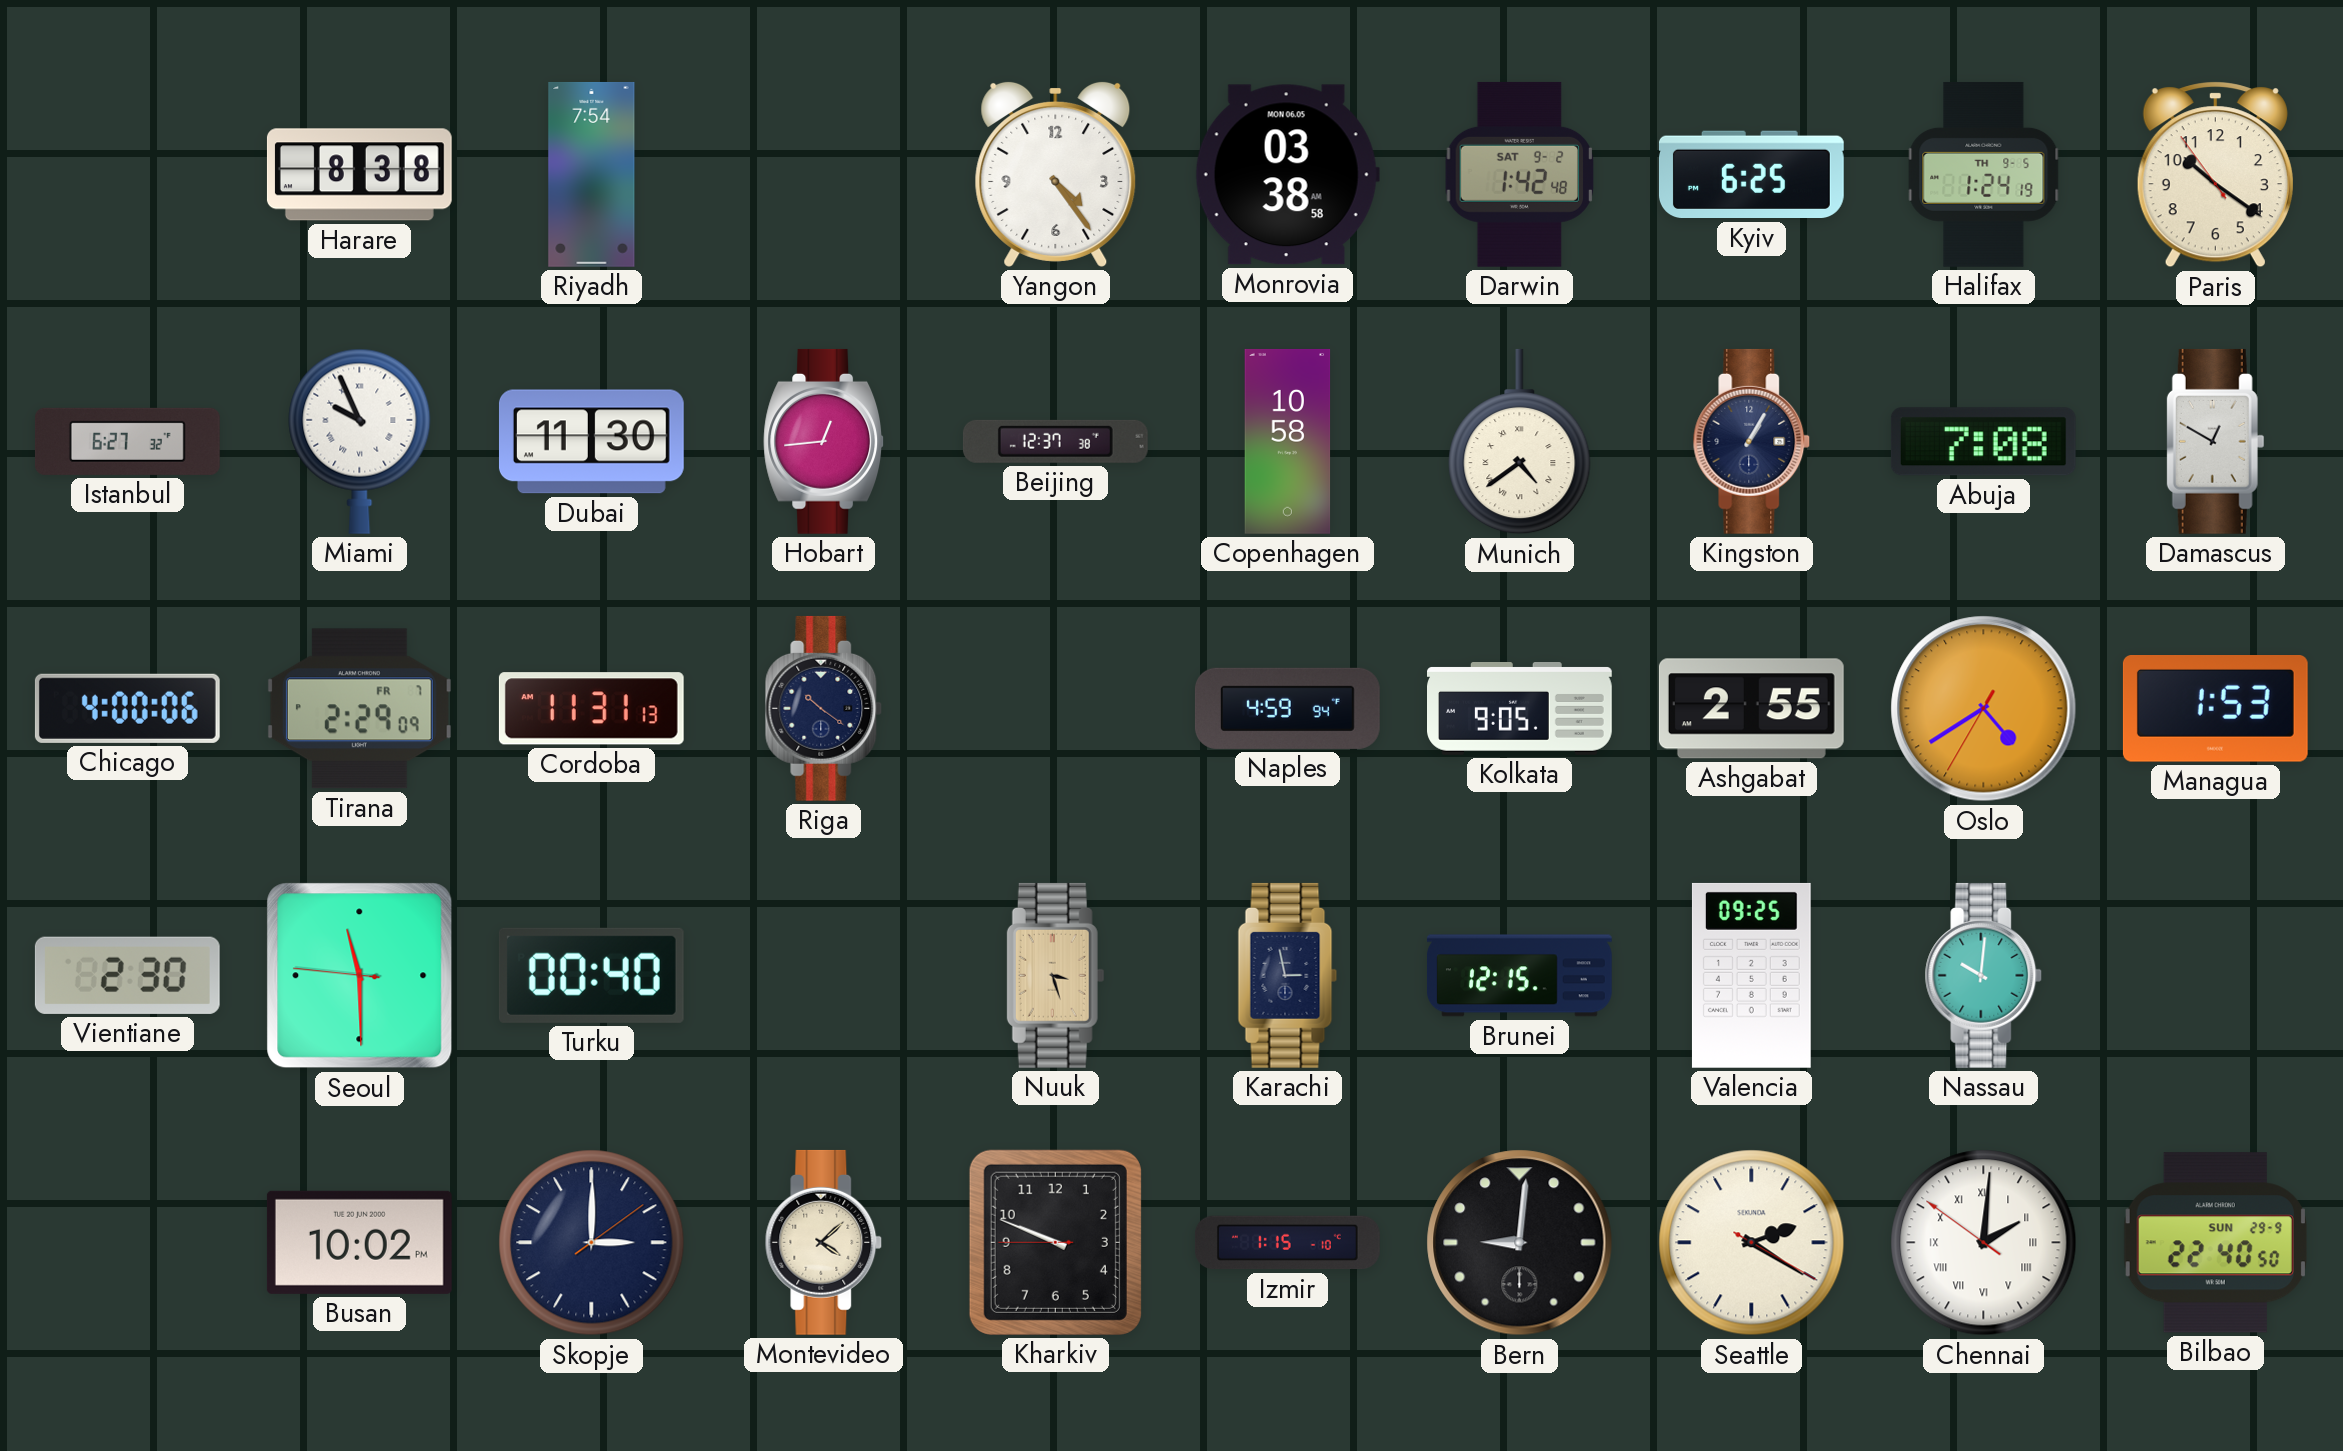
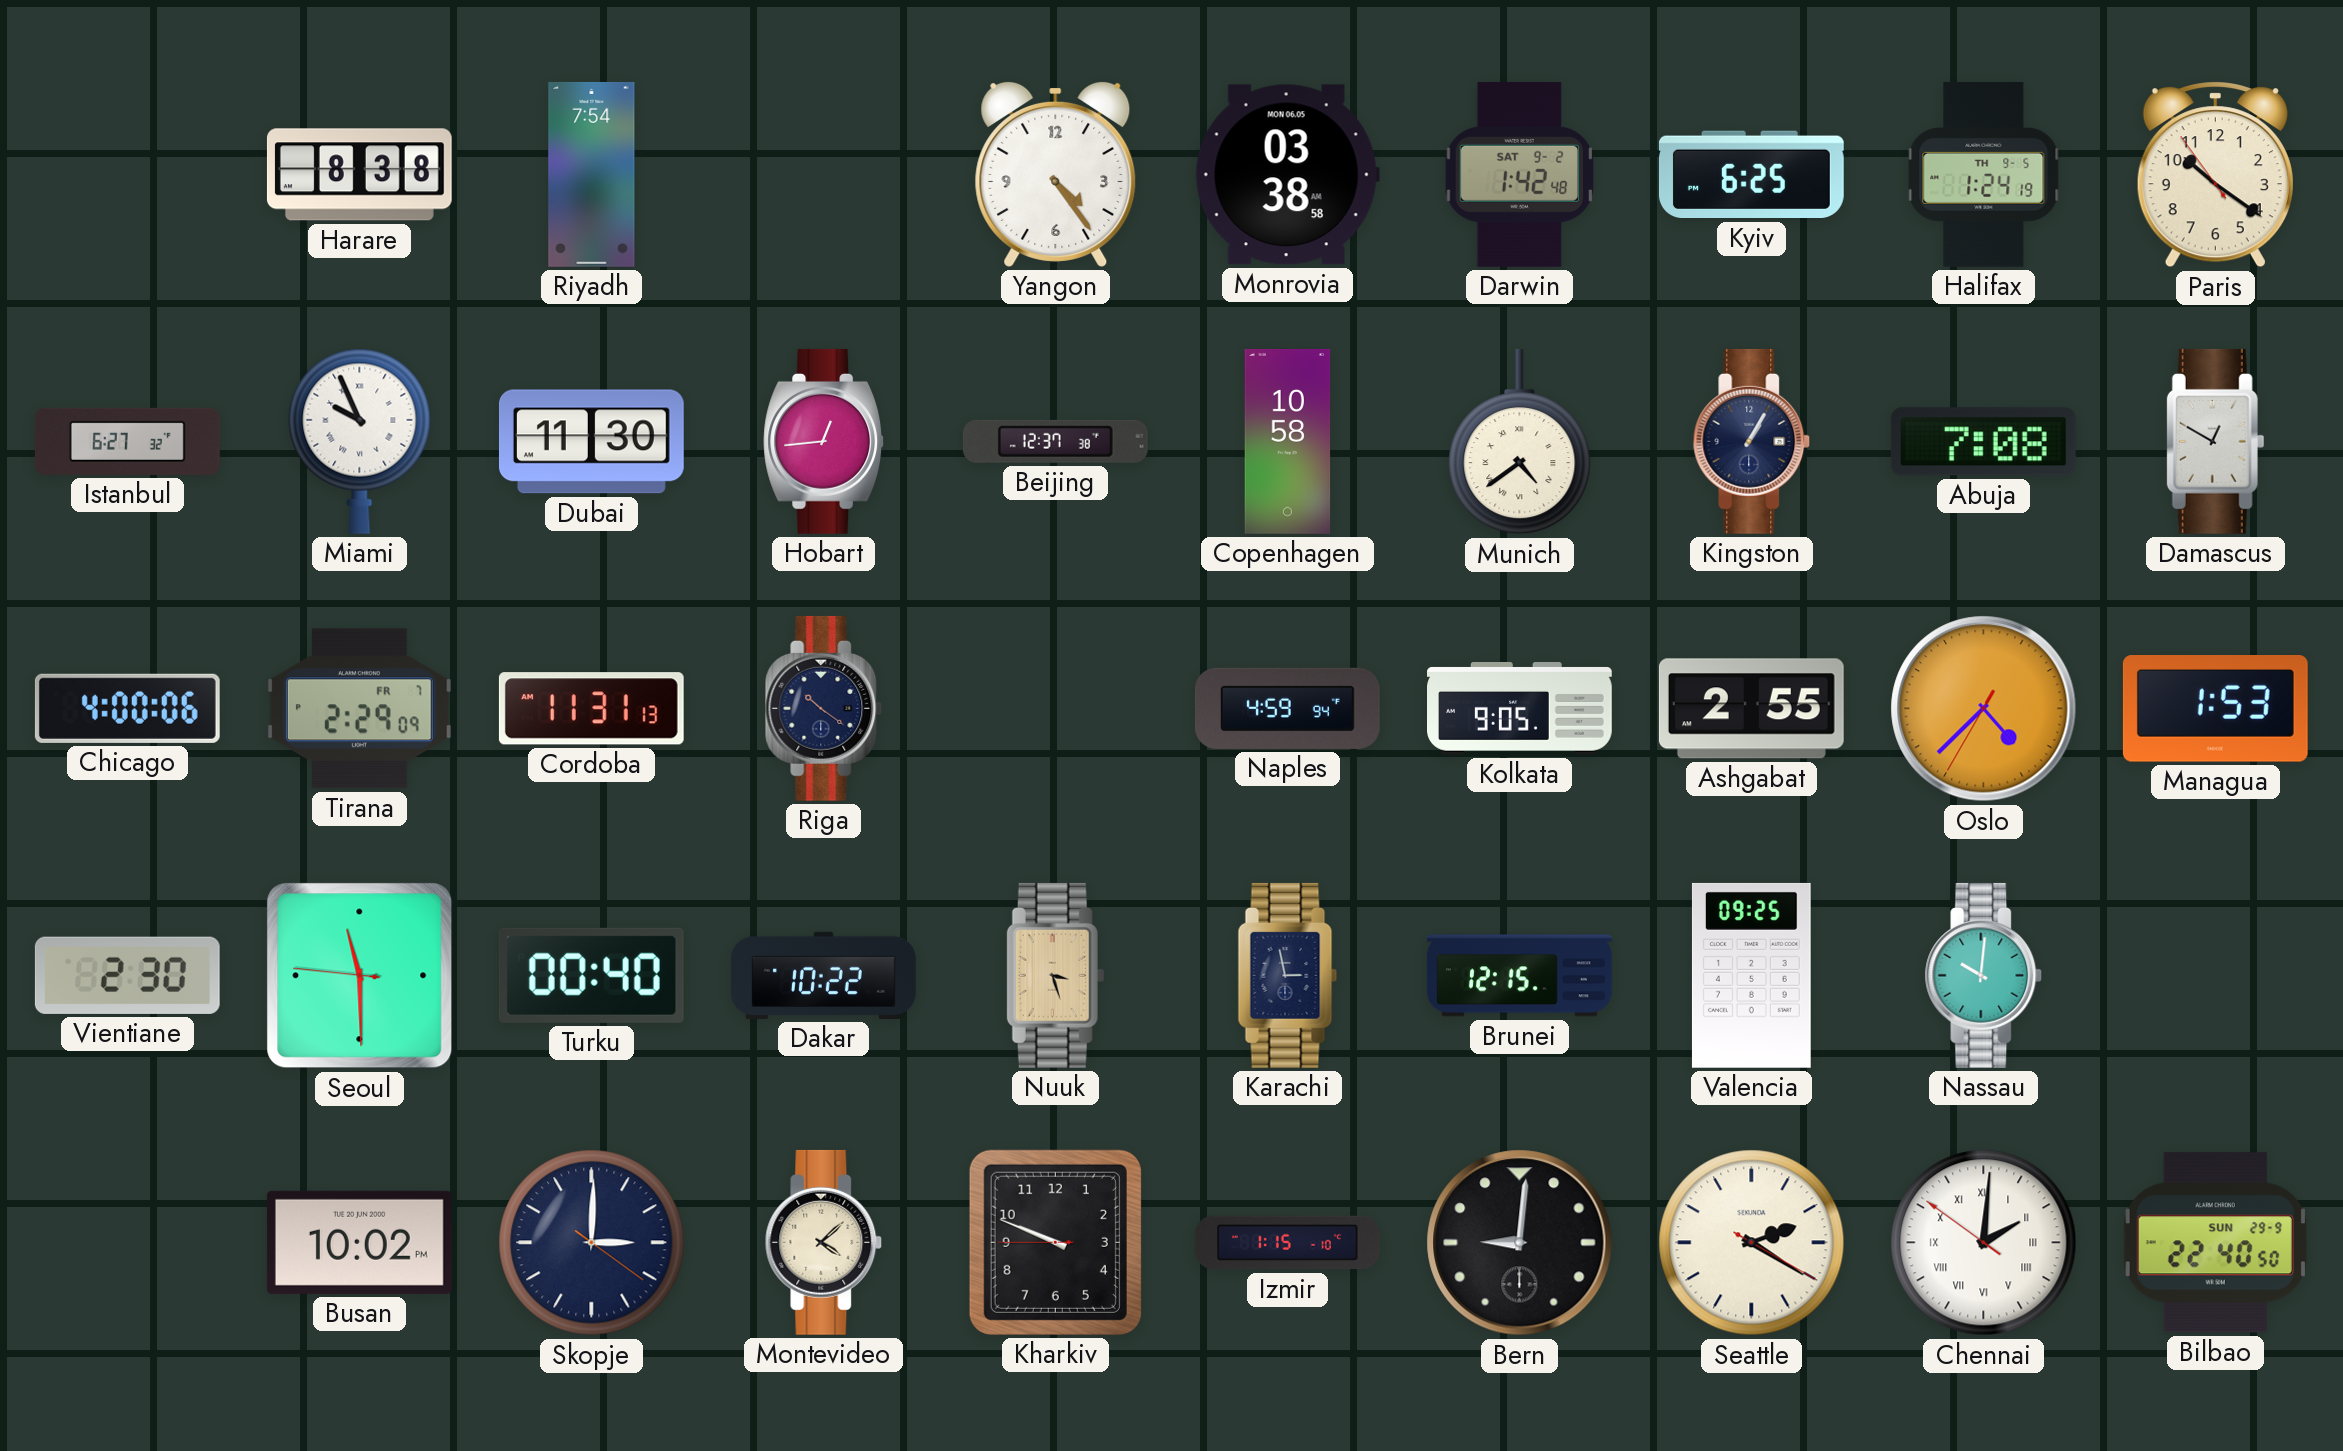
Oslo: 4:39 -> 4:37
Dakar: none -> 10:22
Skopje: 3:00:09 -> 3:00:21
